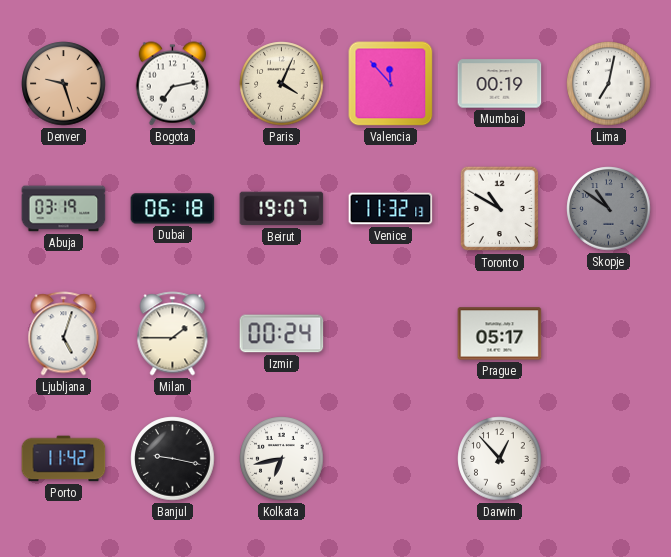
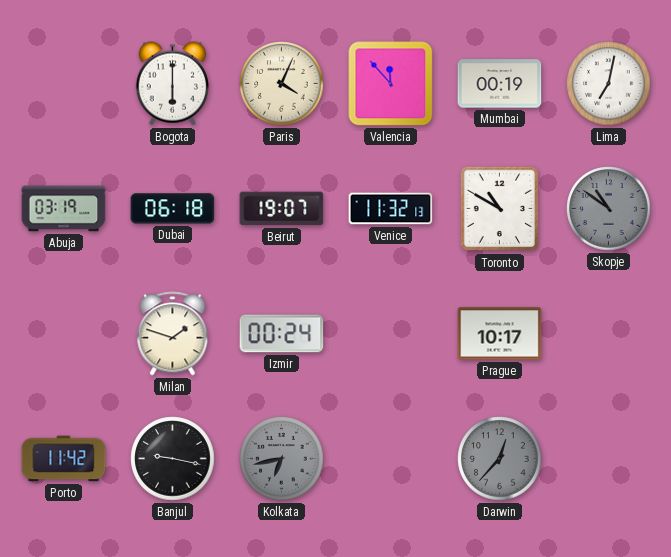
Denver: 9:27 -> none
Bogota: 7:13 -> 6:00
Ljubljana: 5:03 -> none
Milan: 1:45 -> 1:48
Prague: 05:17 -> 10:17
Kolkata dial: white -> grey
Darwin: 12:53 -> 12:37
Darwin dial: white -> grey
